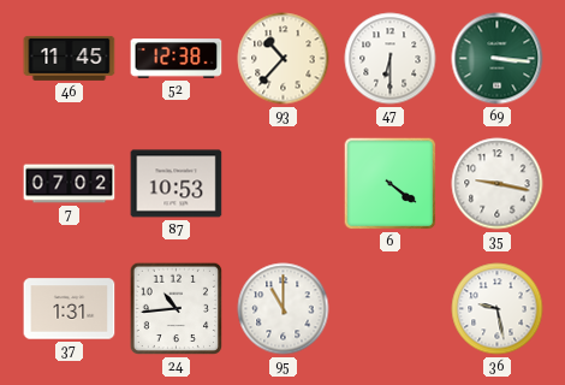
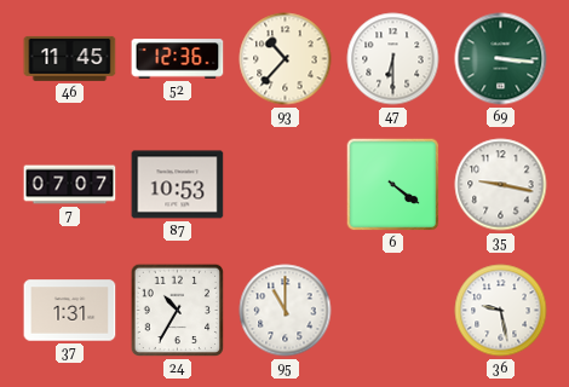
52: 12:38 -> 12:36
7: 07:02 -> 07:07
24: 10:44 -> 10:35
